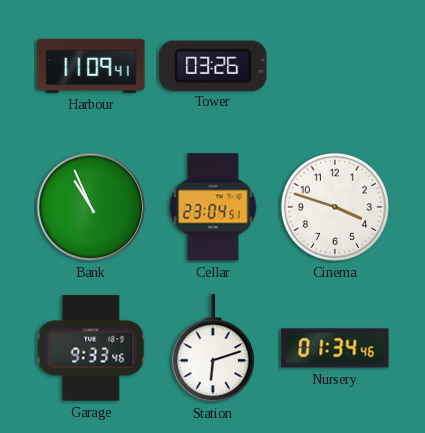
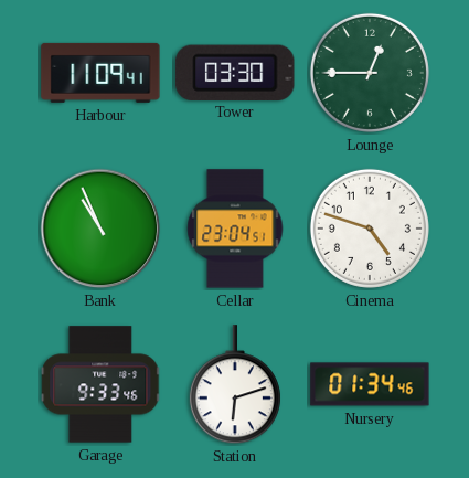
Tower: 03:26 -> 03:30
Lounge: none -> 12:45
Cinema: 3:48 -> 4:48
